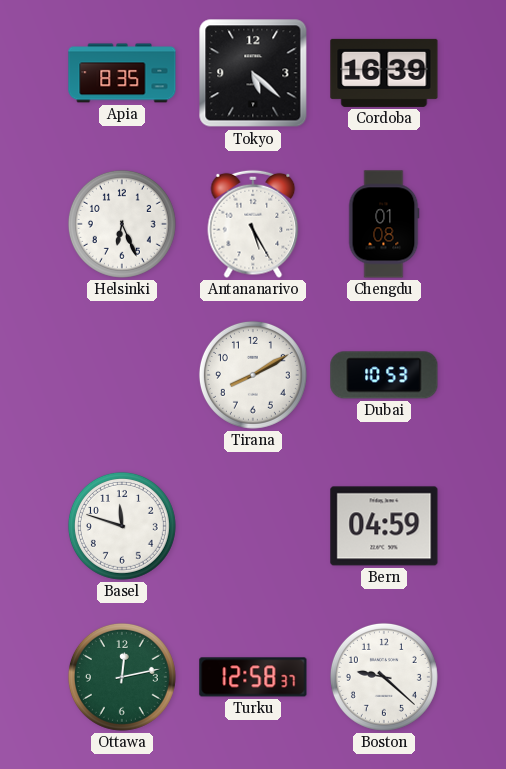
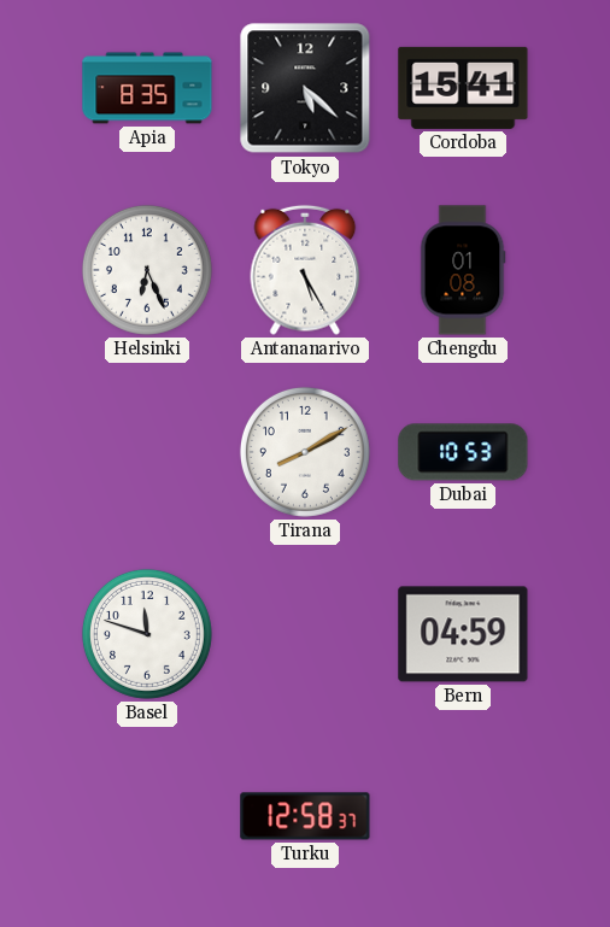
Cordoba: 16:39 -> 15:41
Ottawa: 12:13 -> none
Boston: 9:22 -> none
